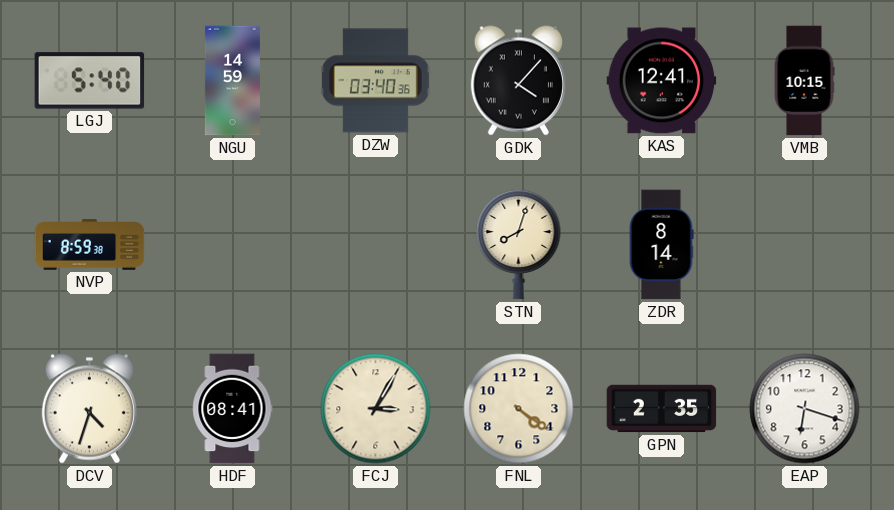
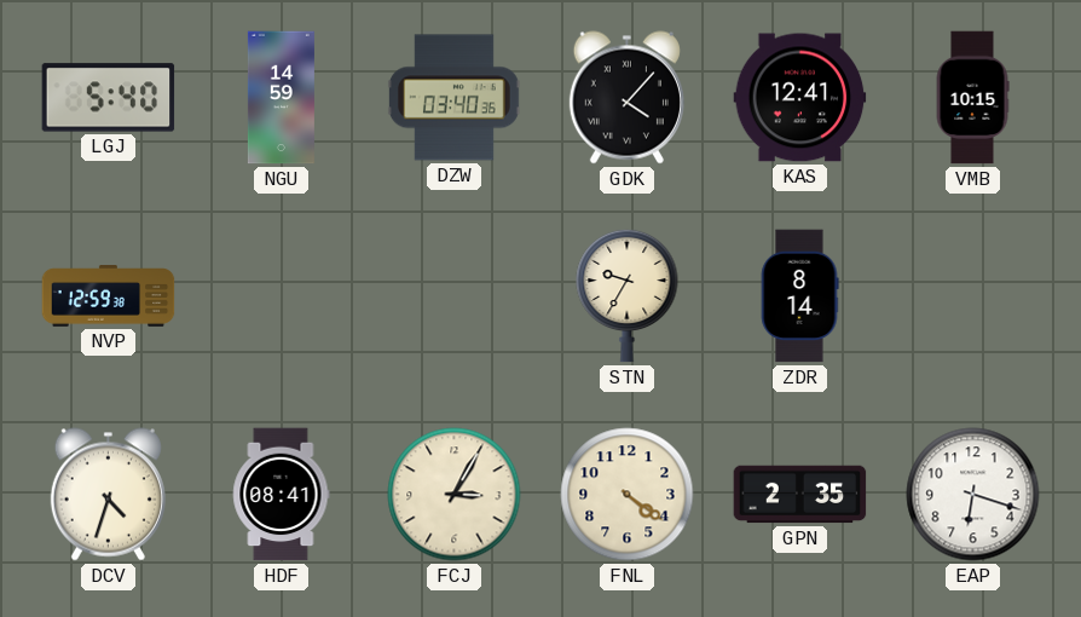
NVP: 8:59 -> 12:59
STN: 8:03 -> 9:35
